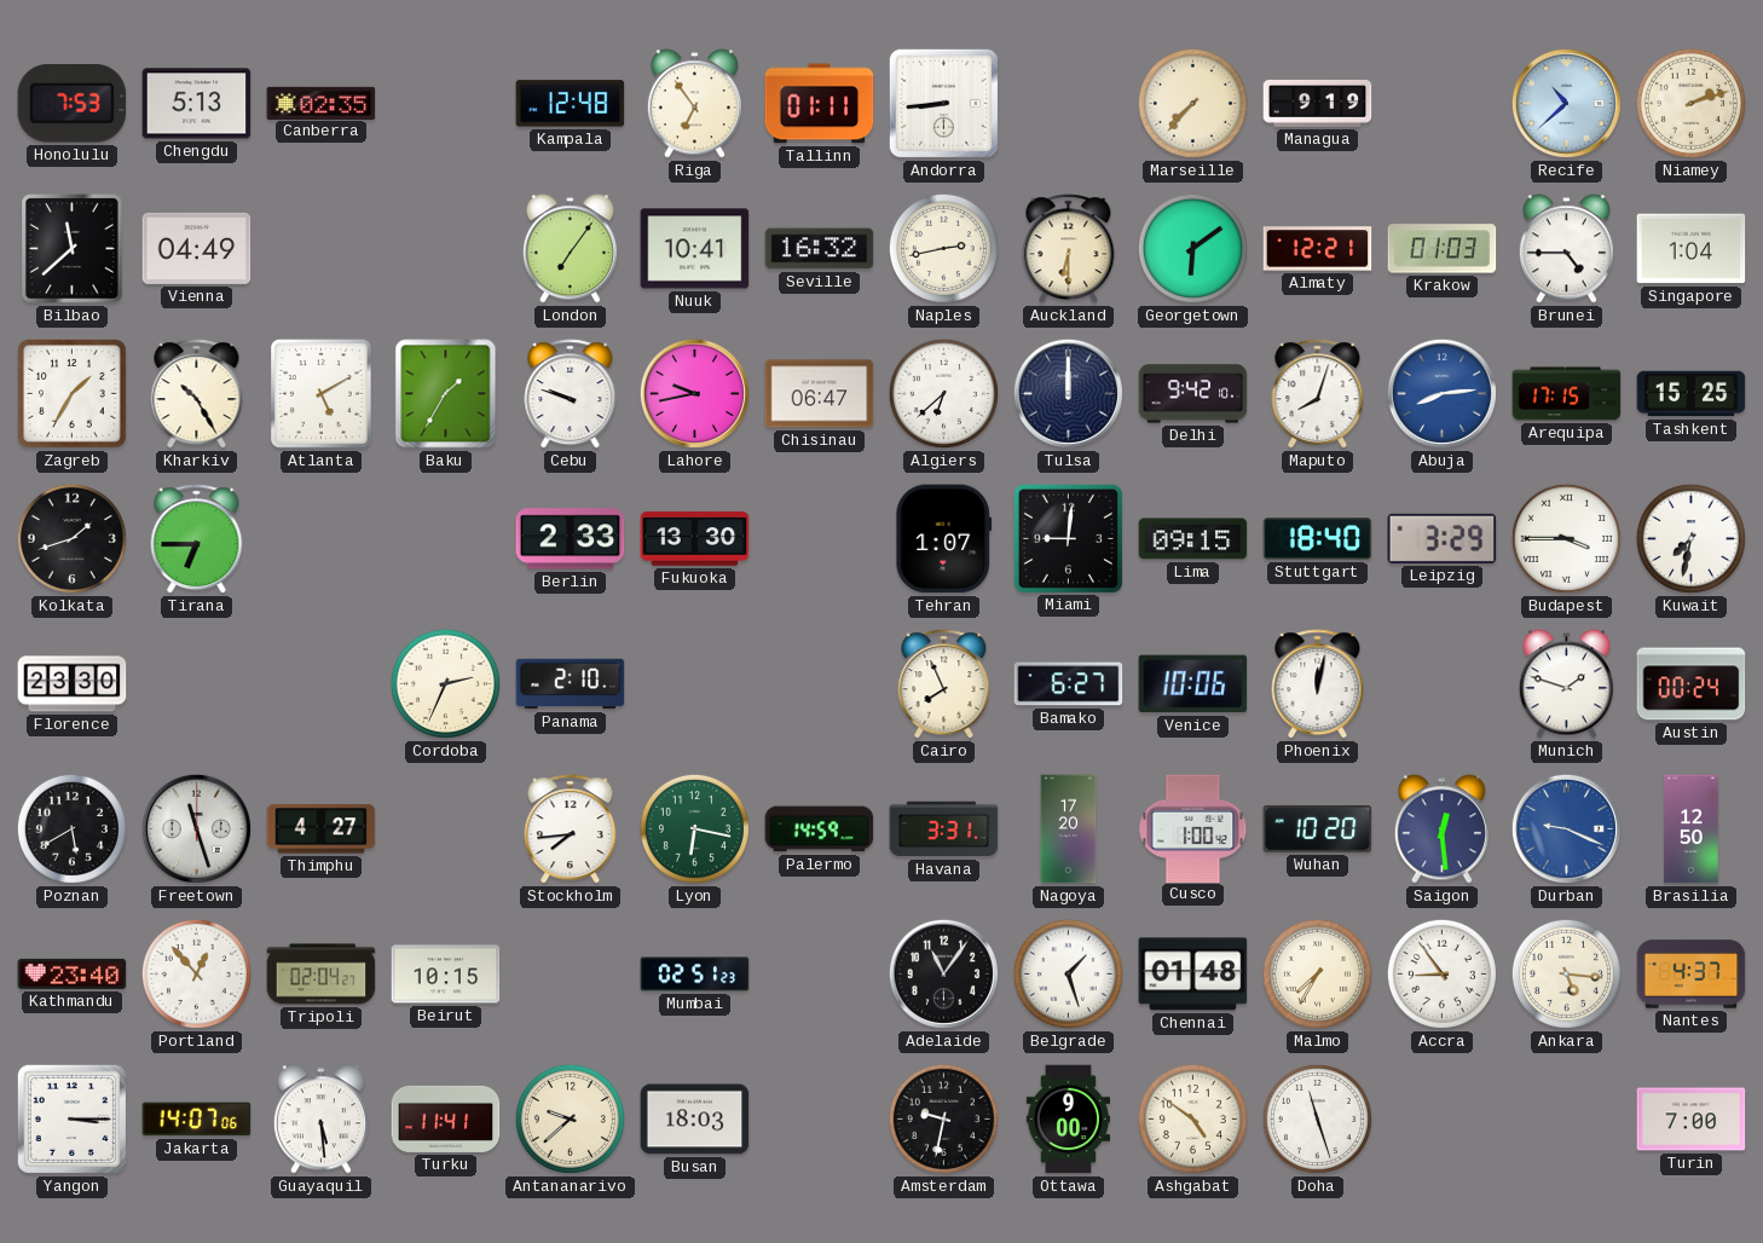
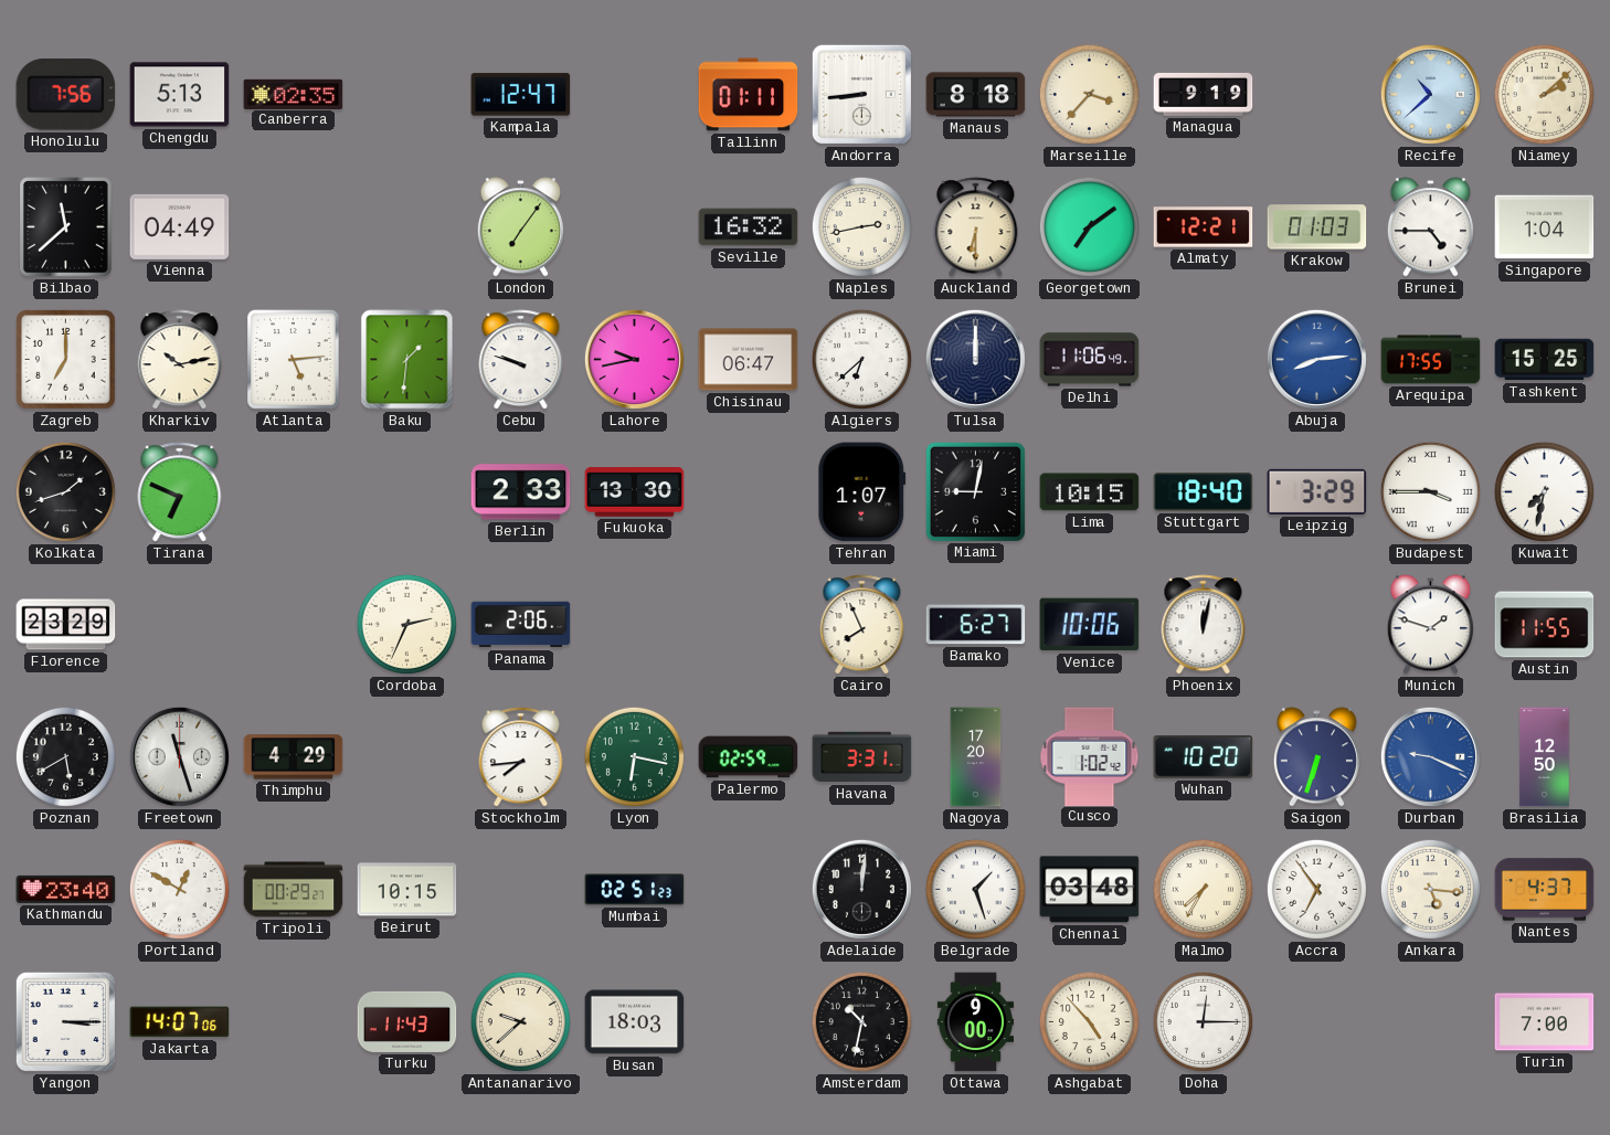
Honolulu: 7:53 -> 7:56
Kampala: 12:48 -> 12:47
Riga: 6:54 -> none
Manaus: none -> 8:18
Marseille: 7:37 -> 3:37
Niamey: 2:12 -> 2:08
Nuuk: 10:41 -> none
Georgetown: 6:09 -> 7:09
Zagreb: 1:35 -> 7:00
Kharkiv: 10:25 -> 10:13
Atlanta: 5:10 -> 5:14
Baku: 1:35 -> 1:31
Delhi: 9:42 -> 11:06
Maputo: 8:03 -> none
Arequipa: 17:15 -> 17:55
Tirana: 6:45 -> 6:49
Miami: 9:01 -> 9:02
Lima: 09:15 -> 10:15
Florence: 23:30 -> 23:29
Panama: 2:10 -> 2:06
Austin: 00:24 -> 11:55
Thimphu: 4:27 -> 4:29
Palermo: 14:59 -> 02:59
Cusco: 1:00 -> 1:02
Saigon: 12:29 -> 6:33
Portland: 12:53 -> 12:50
Tripoli: 02:04 -> 00:29
Adelaide: 11:06 -> 12:01
Chennai: 01:48 -> 03:48
Accra: 8:54 -> 6:54
Guayaquil: 5:29 -> none
Turku: 11:41 -> 11:43
Amsterdam: 9:32 -> 10:32
Ashgabat: 4:51 -> 4:53
Doha: 11:27 -> 12:15
